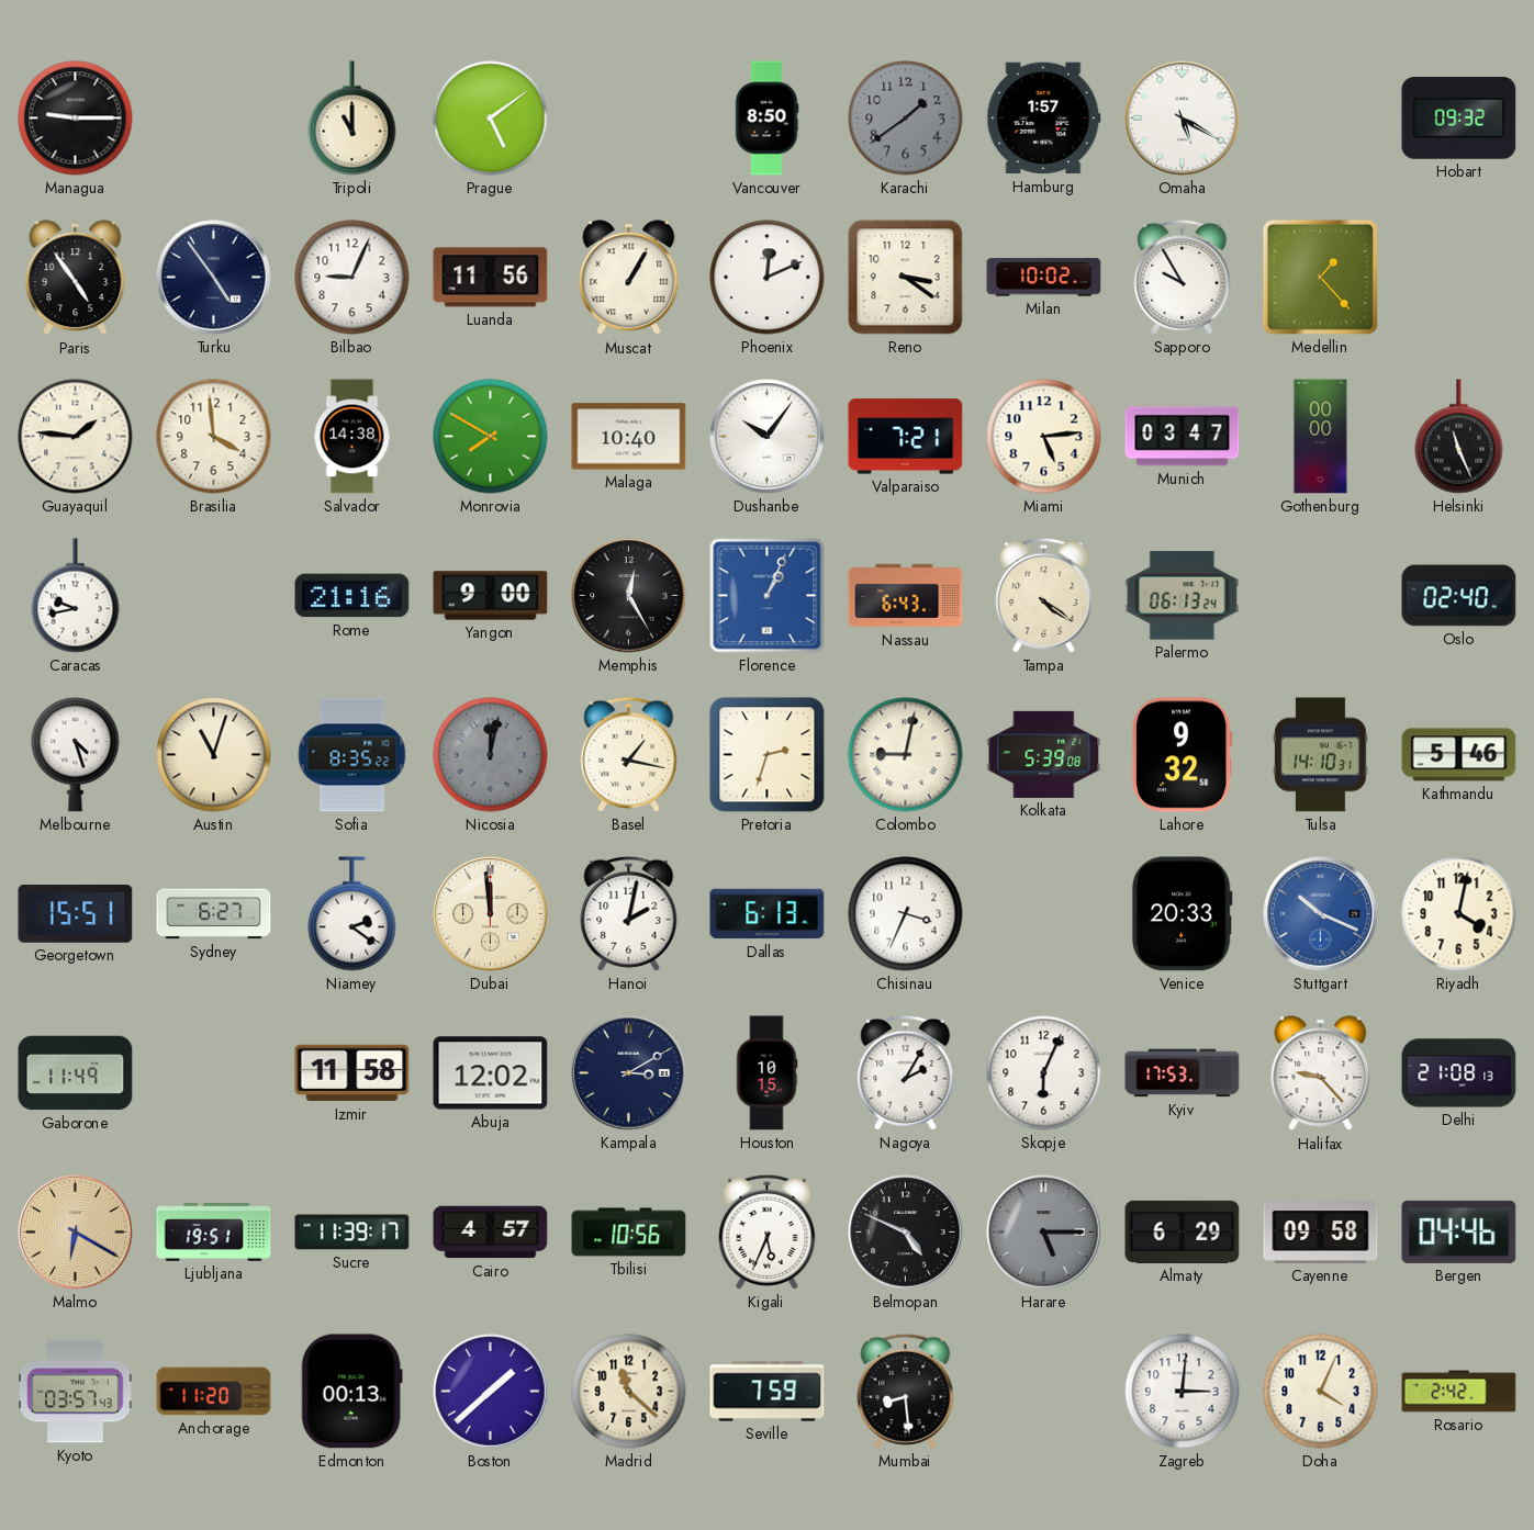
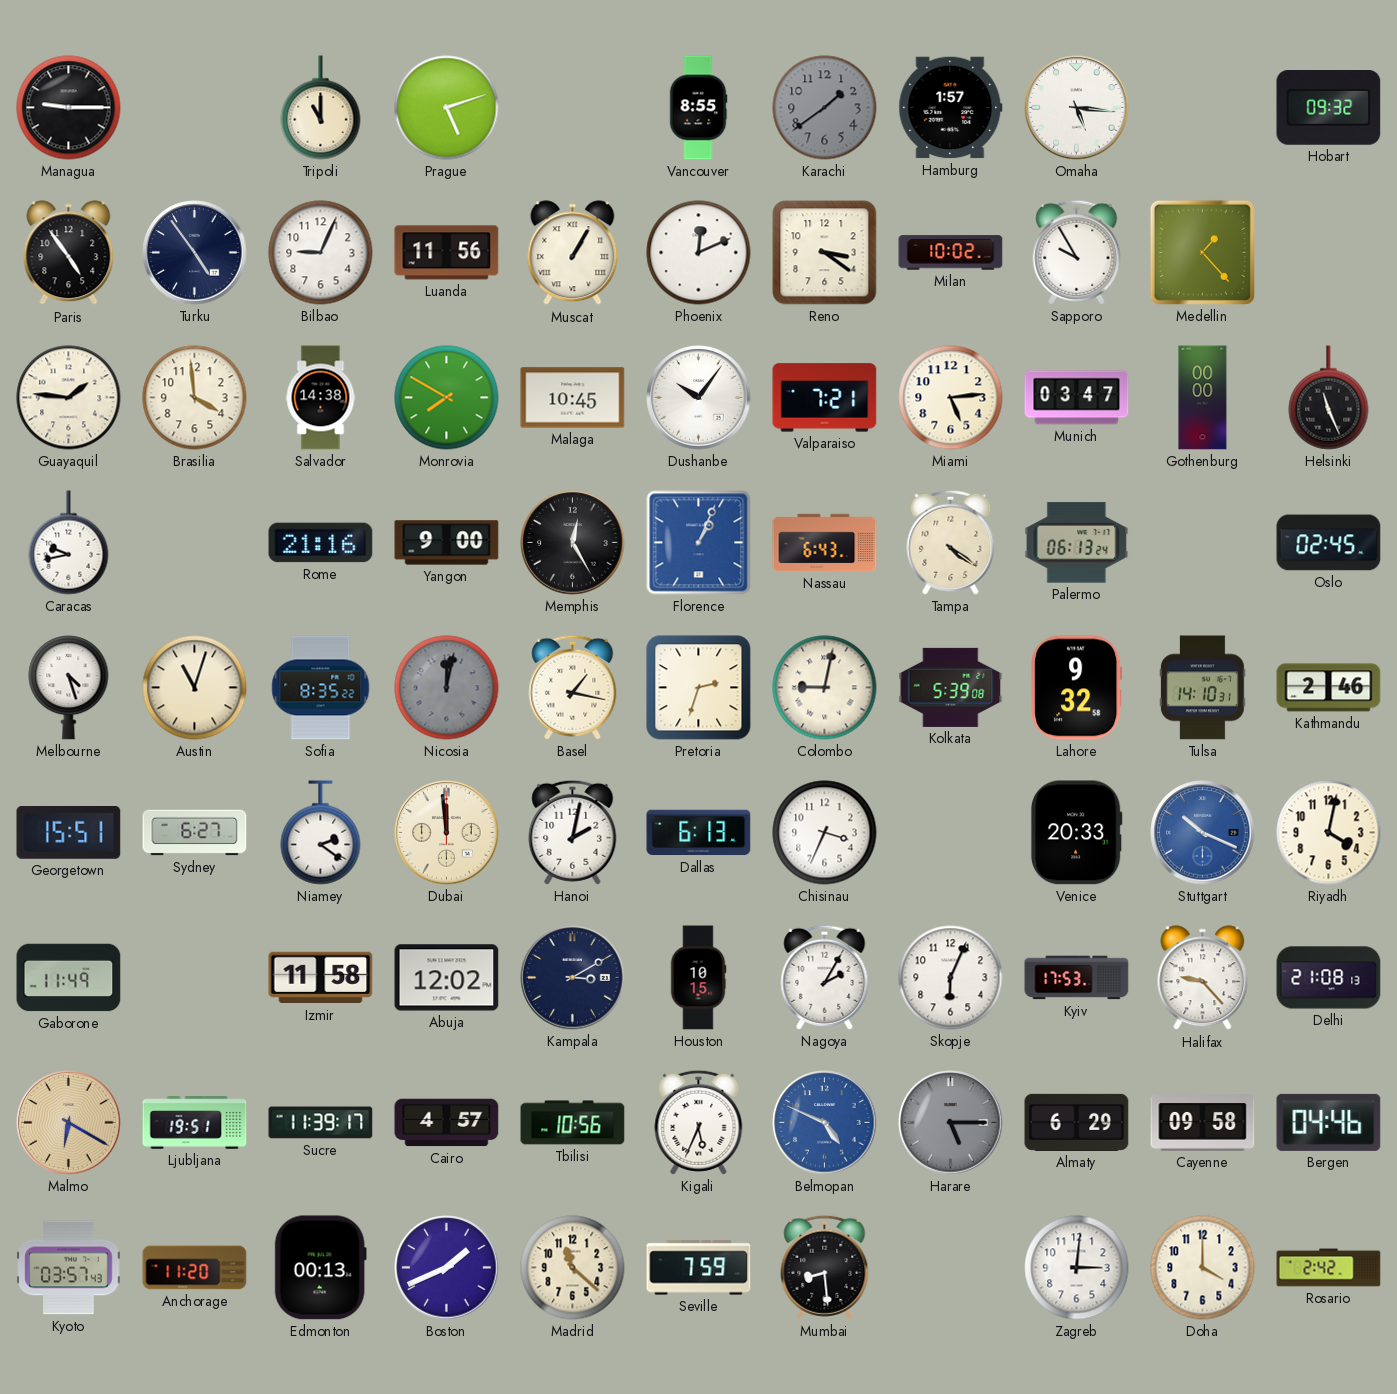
Prague: 5:09 -> 5:12
Vancouver: 8:50 -> 8:55
Omaha: 5:20 -> 5:16
Malaga: 10:40 -> 10:45
Oslo: 02:40 -> 02:45
Kathmandu: 5:46 -> 2:46
Belmopan dial: black -> blue
Boston: 1:38 -> 1:41
Doha: 4:04 -> 4:00
